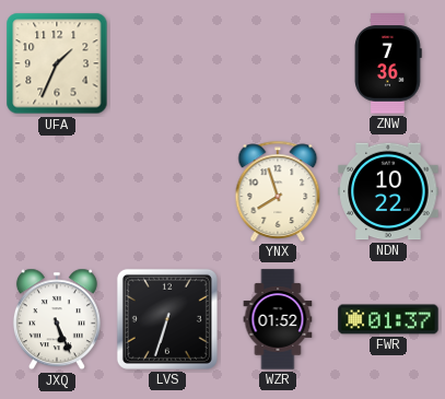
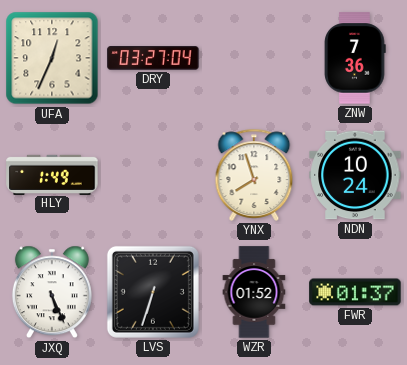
UFA: 1:34 -> 12:34
DRY: none -> 03:27
HLY: none -> 1:49
NDN: 10:22 -> 10:24
